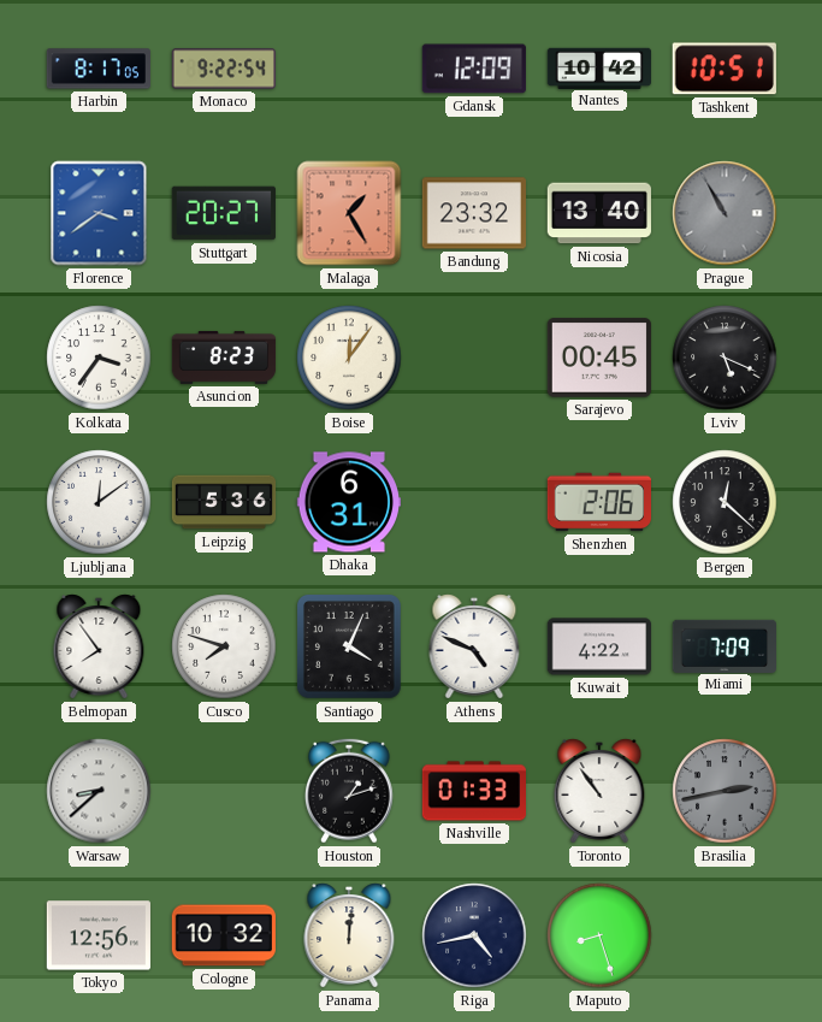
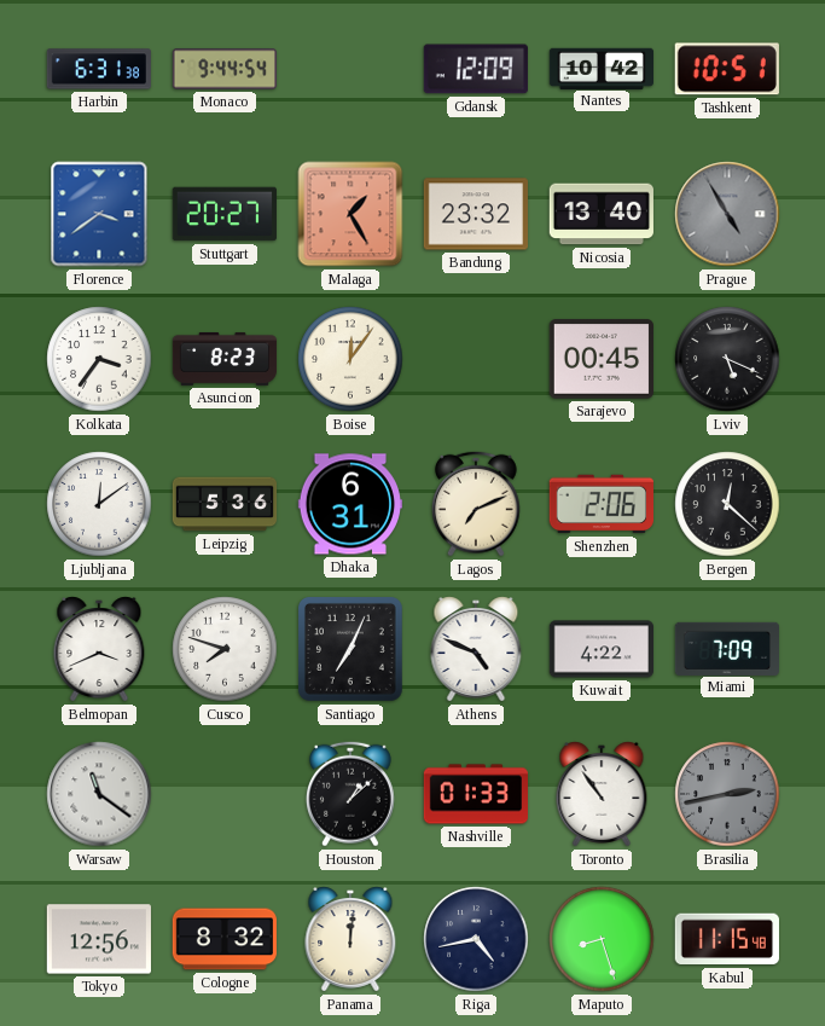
Harbin: 8:17 -> 6:31
Monaco: 9:22 -> 9:44
Prague: 10:55 -> 4:55
Lagos: none -> 7:11
Belmopan: 7:54 -> 3:41
Santiago: 4:04 -> 7:04
Warsaw: 8:38 -> 11:21
Houston: 1:12 -> 1:08
Cologne: 10:32 -> 8:32
Kabul: none -> 11:15
